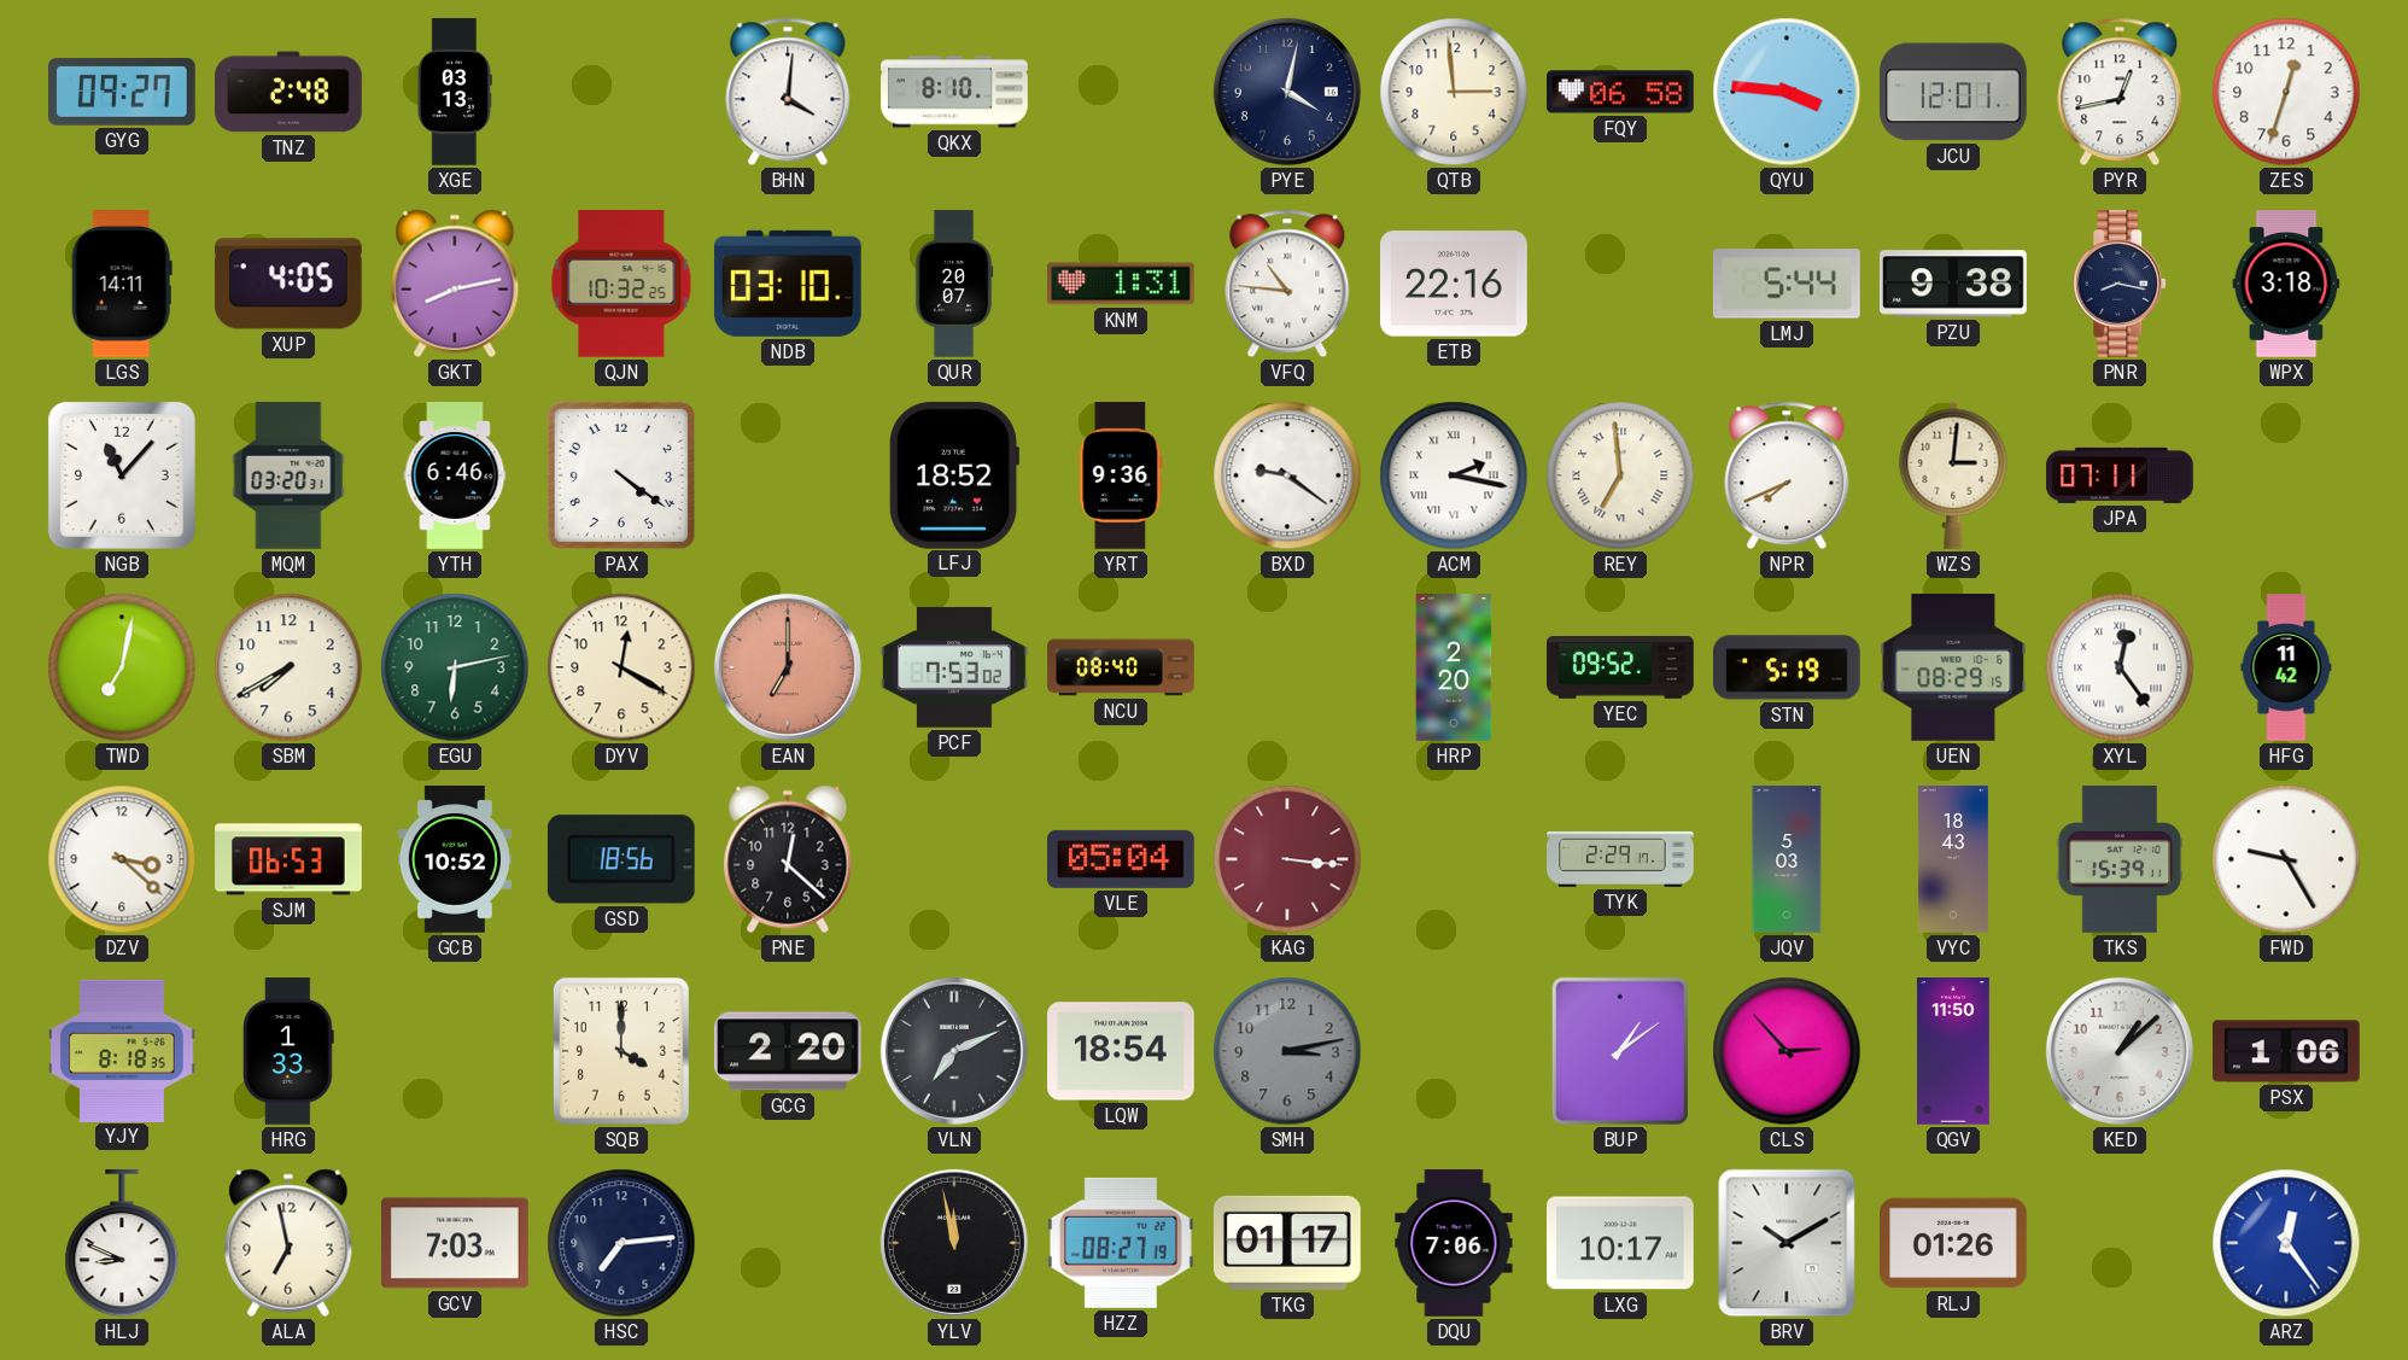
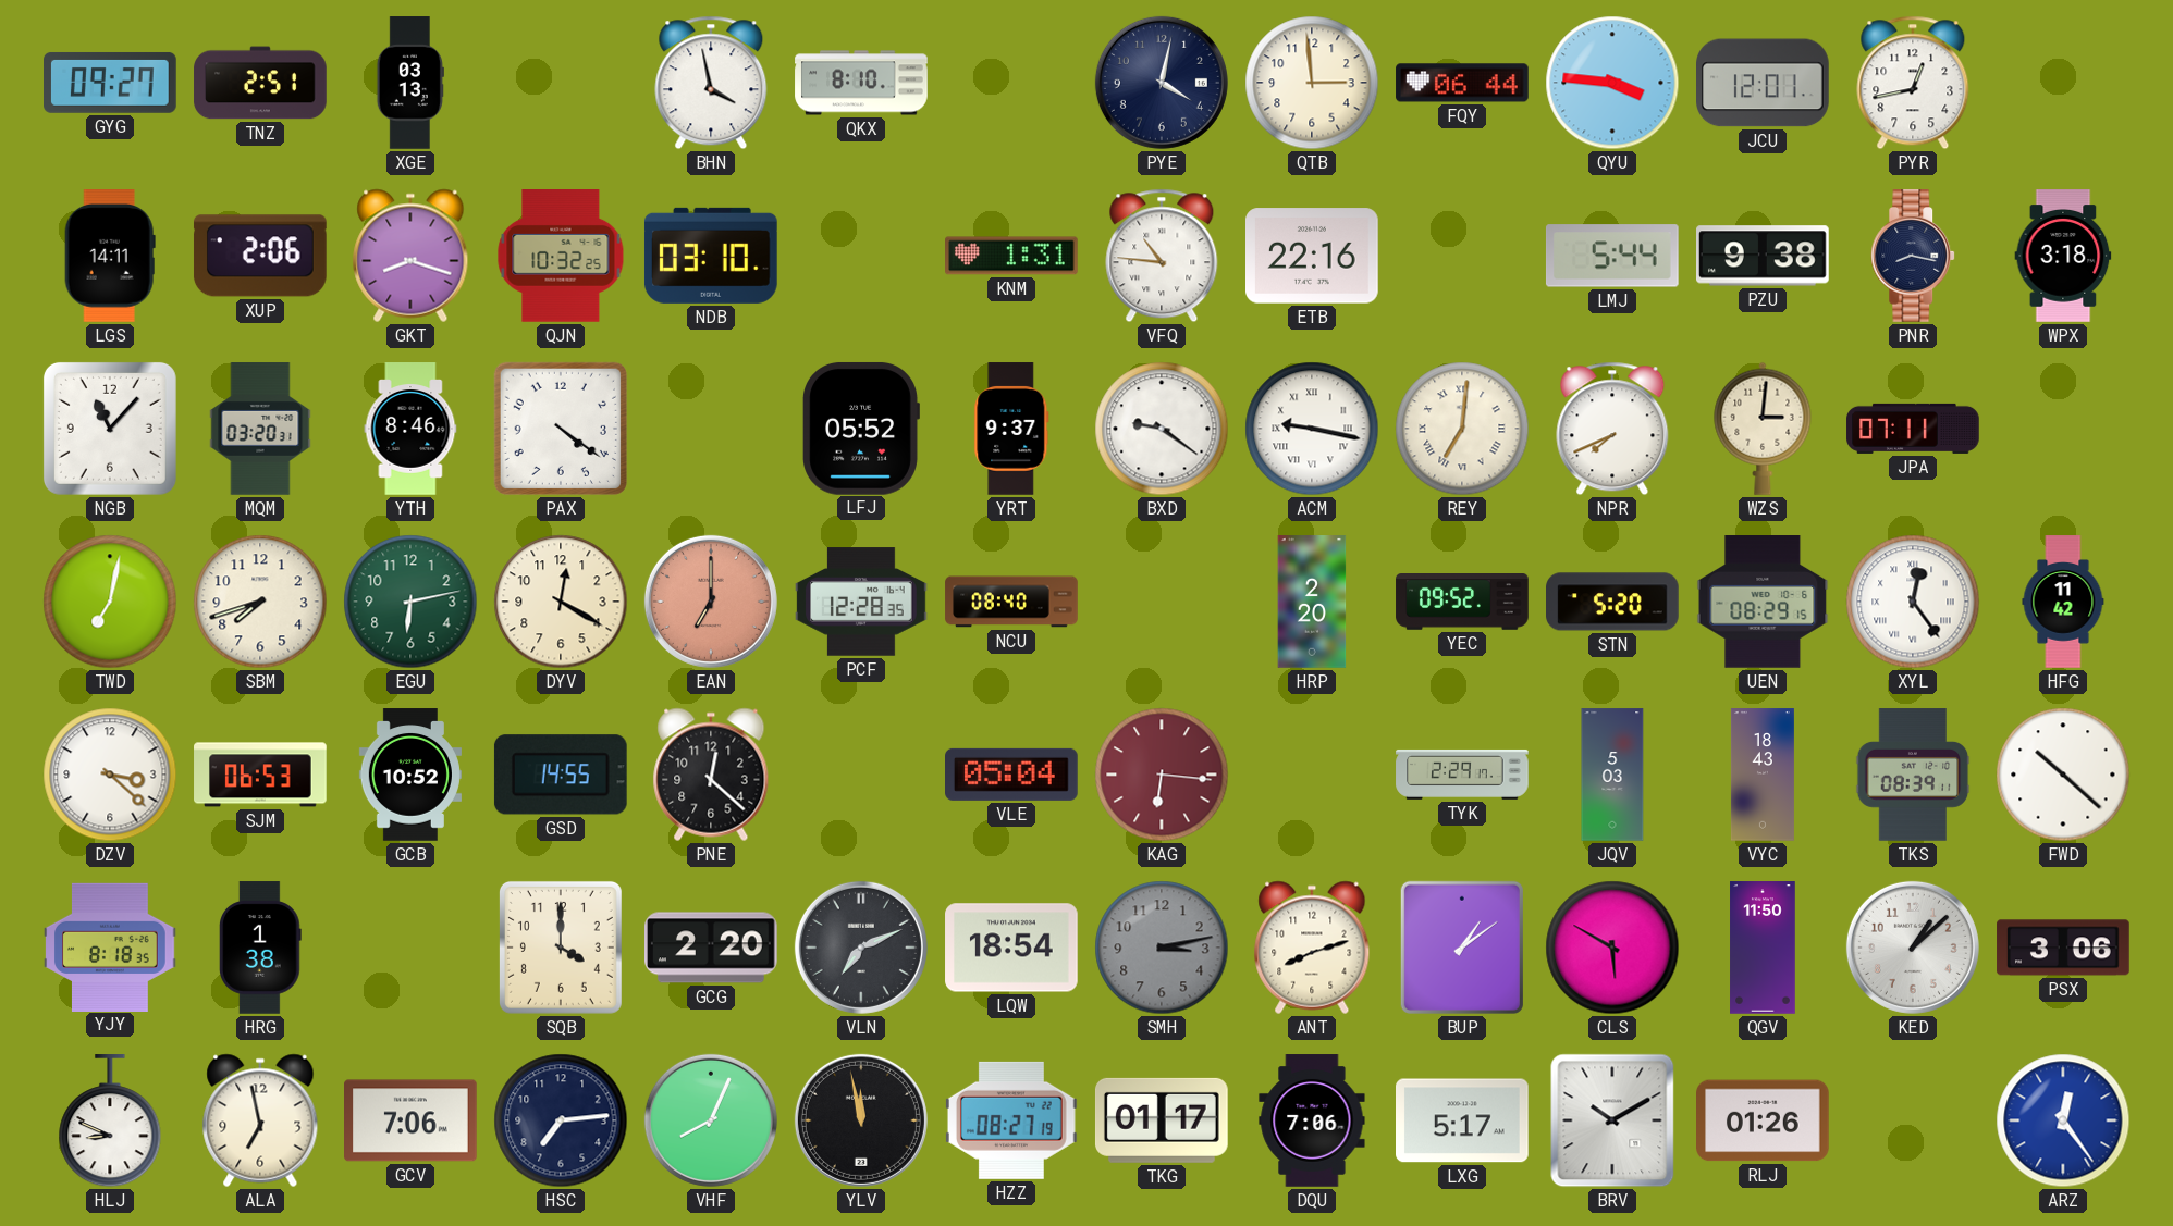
TNZ: 2:48 -> 2:51
BHN: 4:01 -> 3:58
FQY: 06:58 -> 06:44
ZES: 12:33 -> none
XUP: 4:05 -> 2:06
GKT: 8:13 -> 8:18
QUR: 20:07 -> none
YTH: 6:46 -> 8:46
LFJ: 18:52 -> 05:52
YRT: 9:36 -> 9:37
ACM: 2:17 -> 9:17
REY: 6:59 -> 7:01
SBM: 7:40 -> 7:42
PCF: 7:53 -> 12:28
STN: 5:19 -> 5:20
GSD: 18:56 -> 14:55
KAG: 3:16 -> 6:16
TKS: 15:39 -> 08:39
FWD: 9:25 -> 10:22
HRG: 1:33 -> 1:38
ANT: none -> 8:12
CLS: 2:53 -> 5:50
PSX: 1:06 -> 3:06
GCV: 7:03 -> 7:06
VHF: none -> 8:04
LXG: 10:17 -> 5:17
